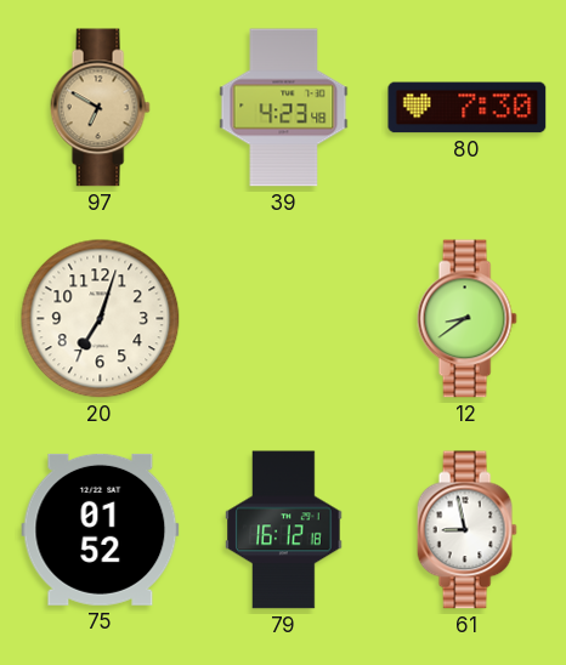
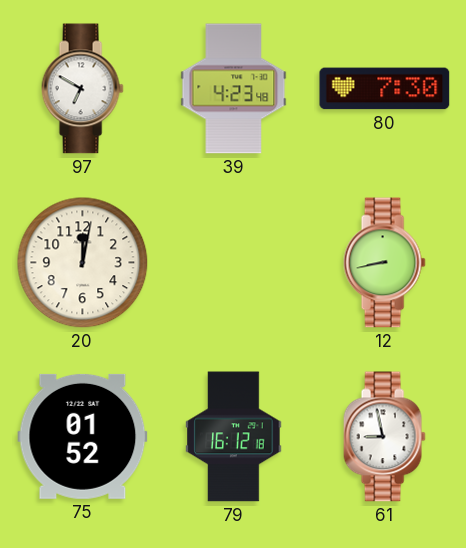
97 dial: champagne -> white
20: 7:03 -> 12:02
12: 8:39 -> 8:43
